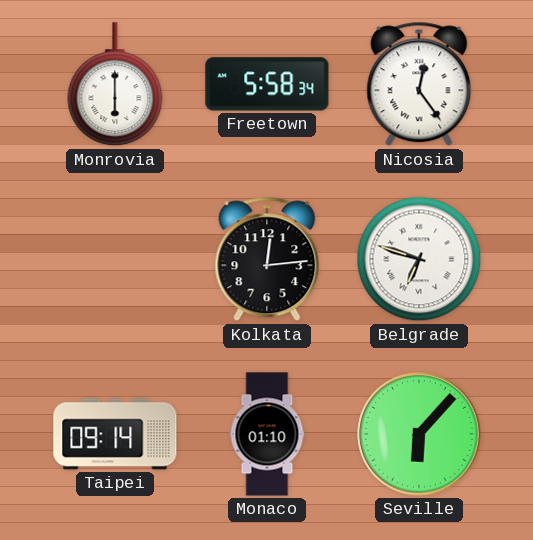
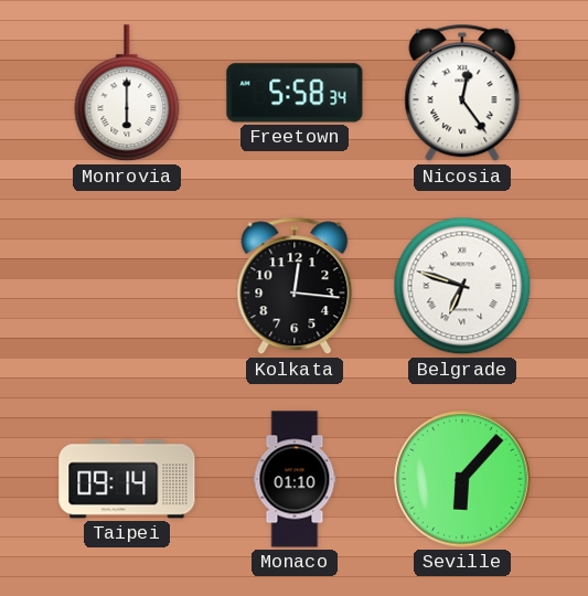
Kolkata: 12:14 -> 12:16
